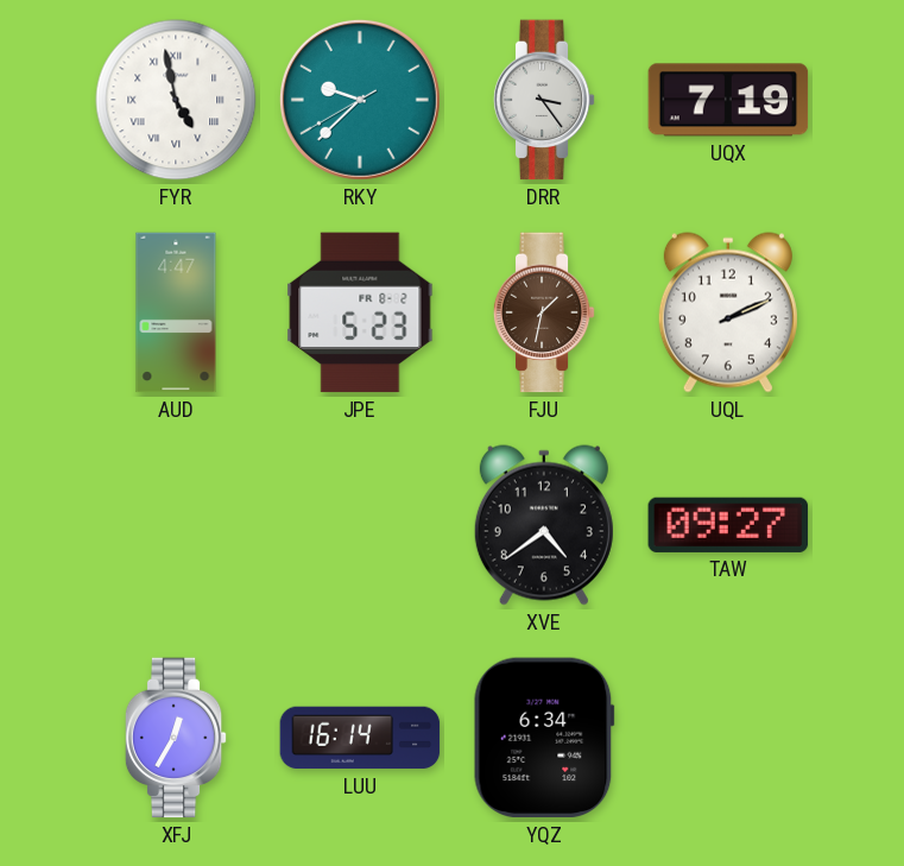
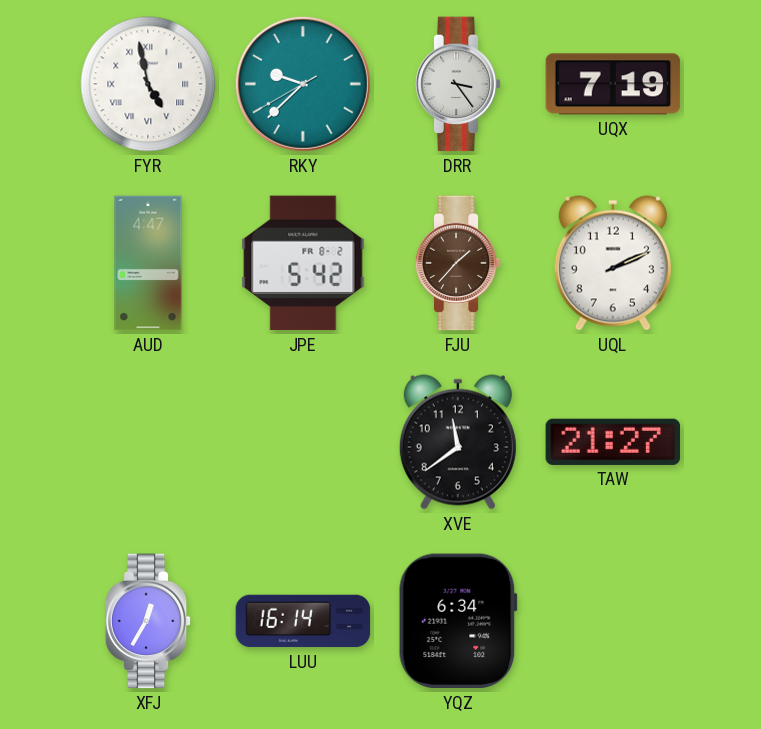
JPE: 5:23 -> 5:42
FJU: 1:32 -> 1:37
XVE: 4:39 -> 11:39
TAW: 09:27 -> 21:27
